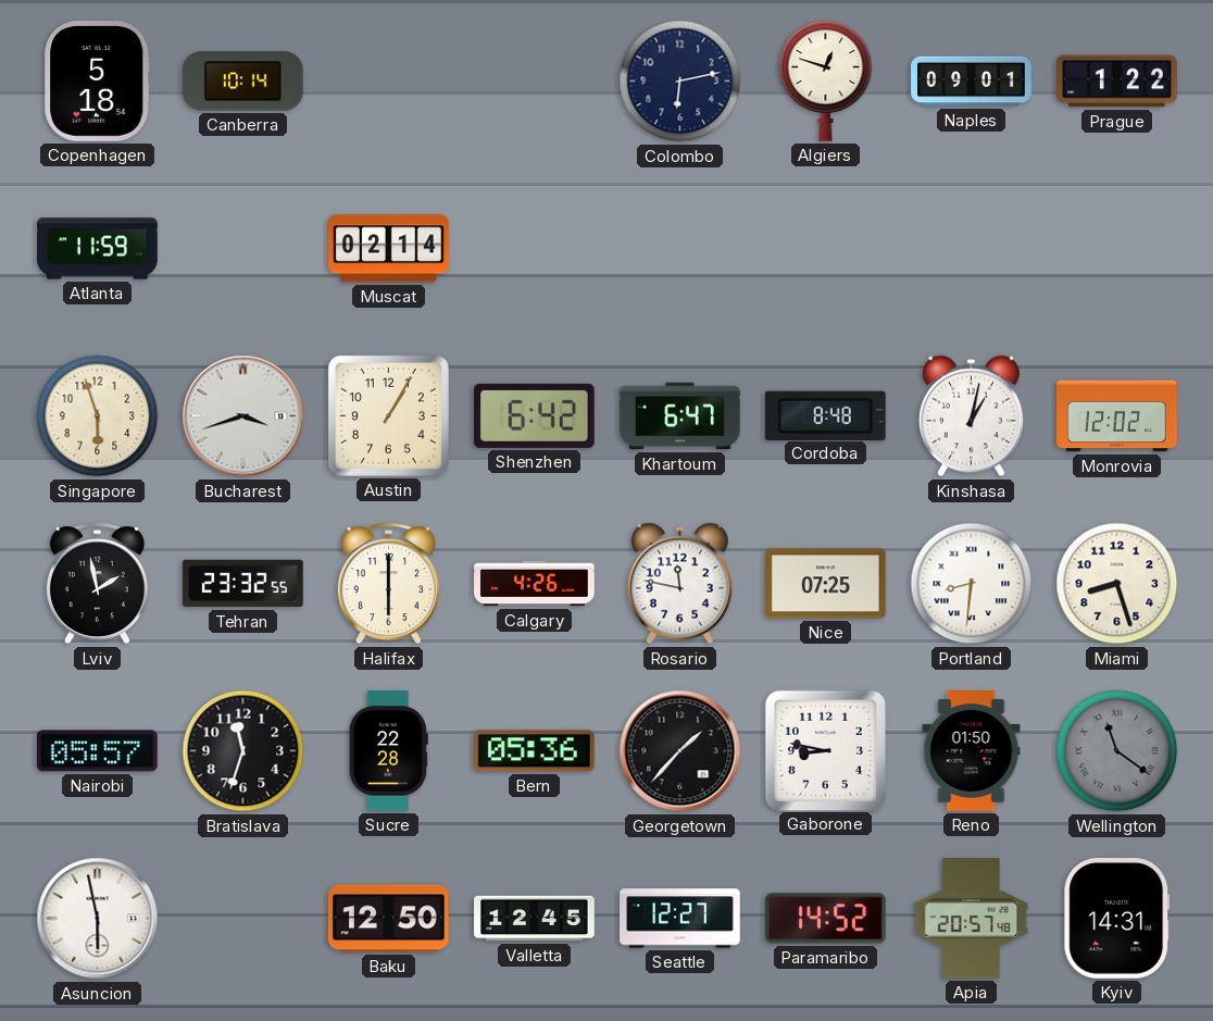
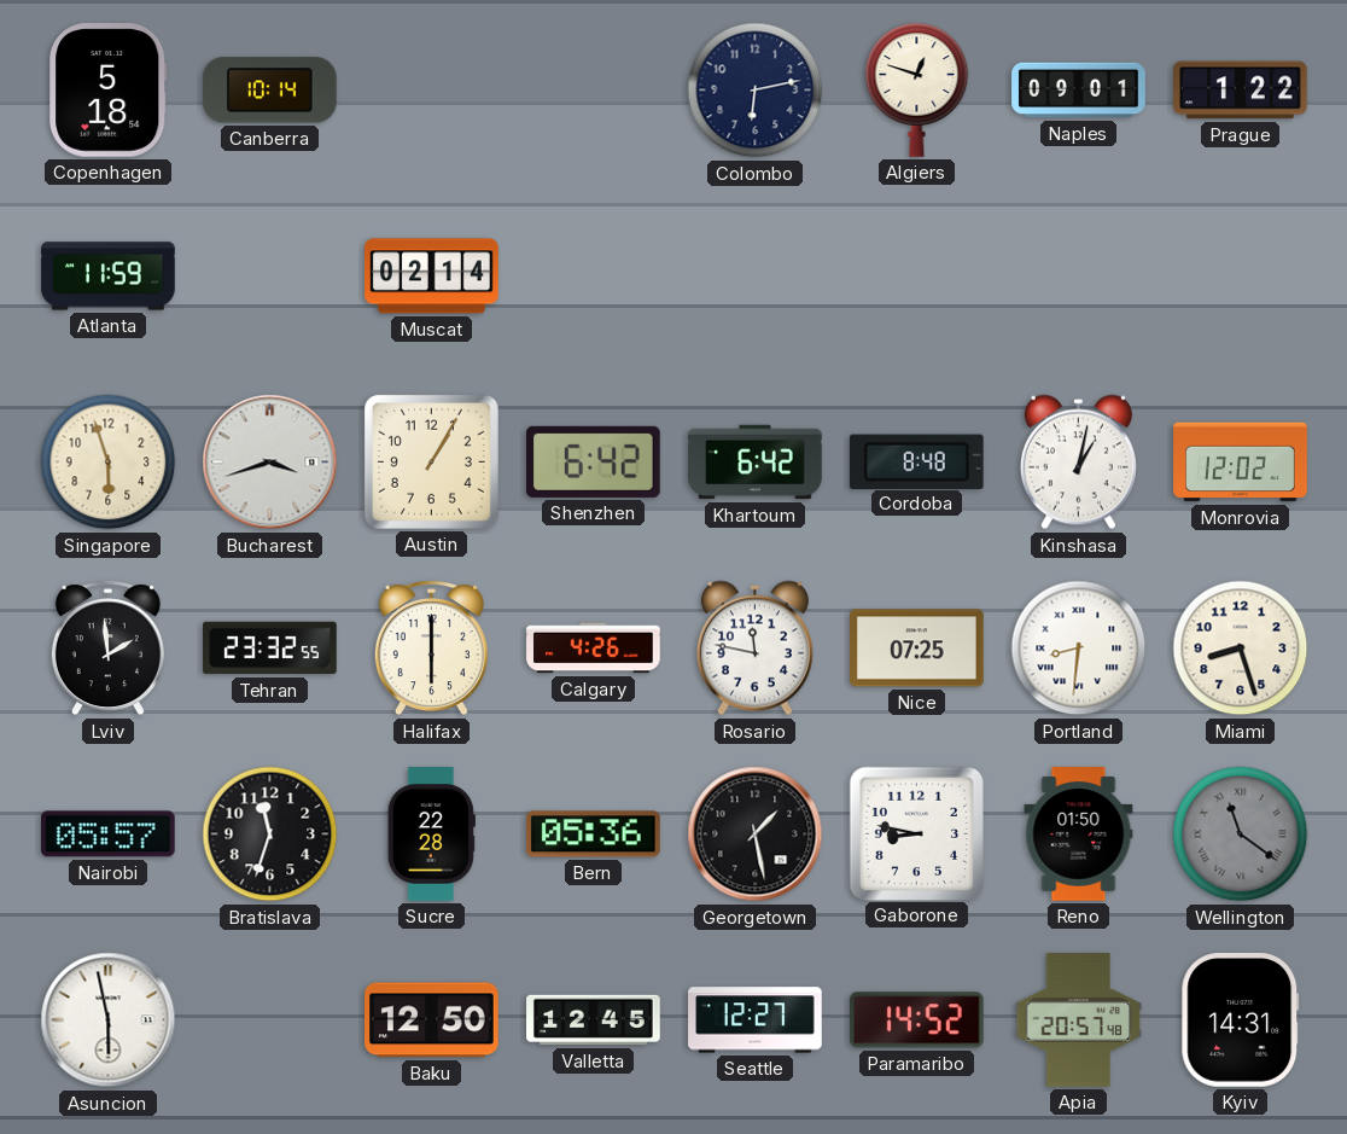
Khartoum: 6:47 -> 6:42
Lviv: 1:58 -> 1:59
Georgetown: 1:37 -> 1:28
